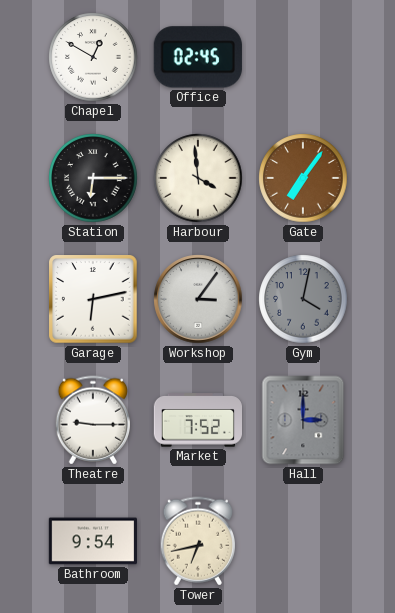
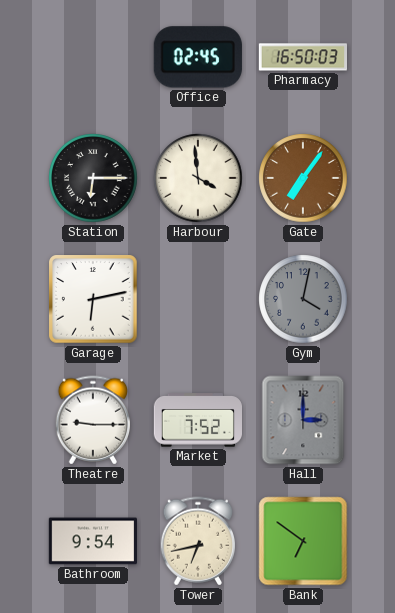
Chapel: 12:50 -> none
Pharmacy: none -> 16:50
Workshop: 3:06 -> none
Bank: none -> 6:51
